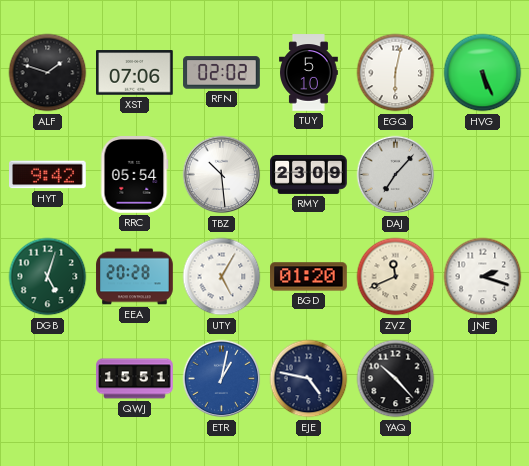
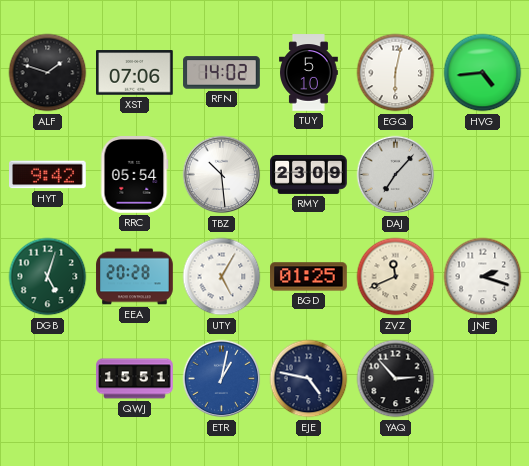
RFN: 02:02 -> 14:02
HVG: 5:26 -> 4:44
BGD: 01:20 -> 01:25
YAQ: 10:23 -> 2:53
